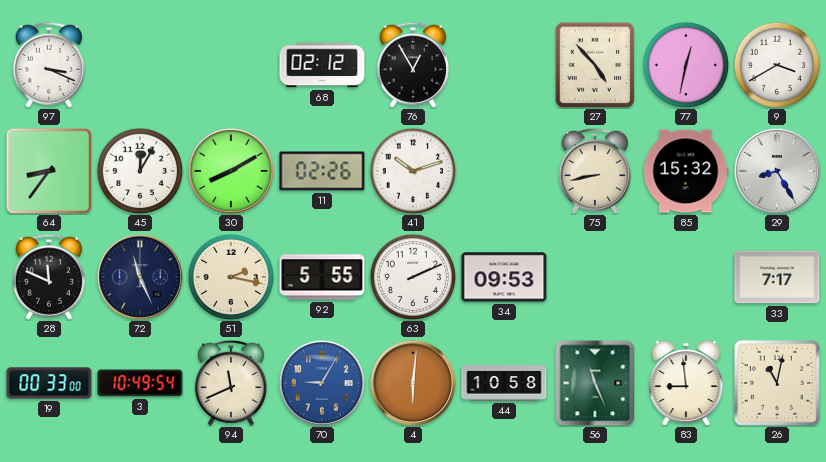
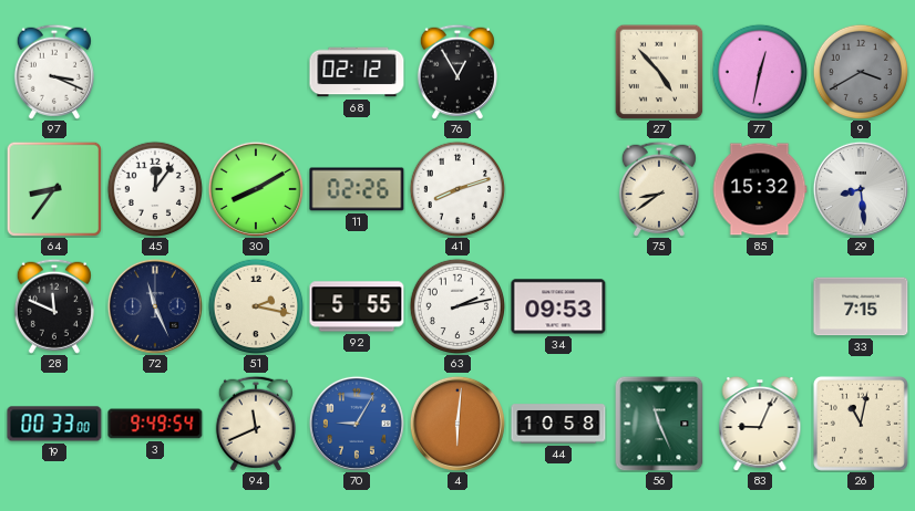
9 dial: white -> grey
45: 12:05 -> 12:06
41: 10:12 -> 8:12
75: 8:43 -> 8:39
29: 8:25 -> 8:29
63: 2:11 -> 2:13
33: 7:17 -> 7:15
3: 10:49 -> 9:49
83: 8:59 -> 9:04
